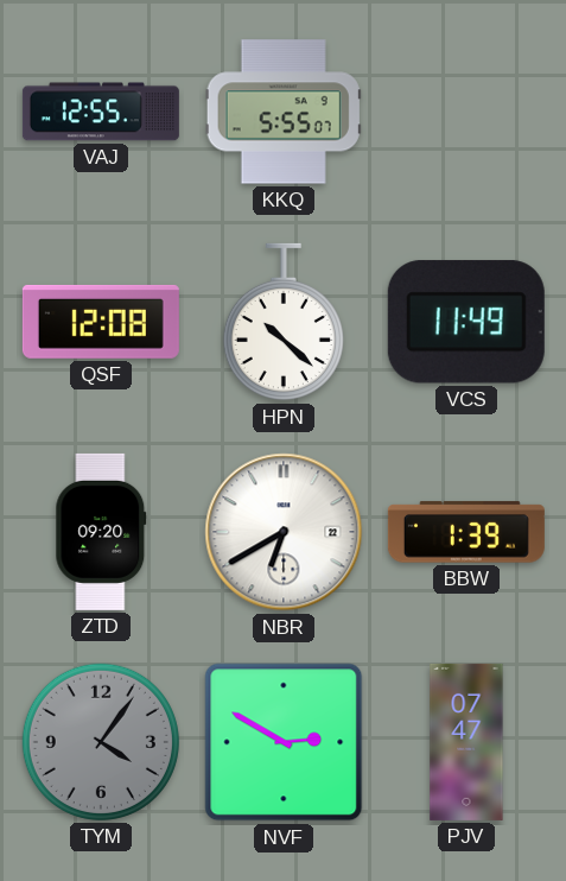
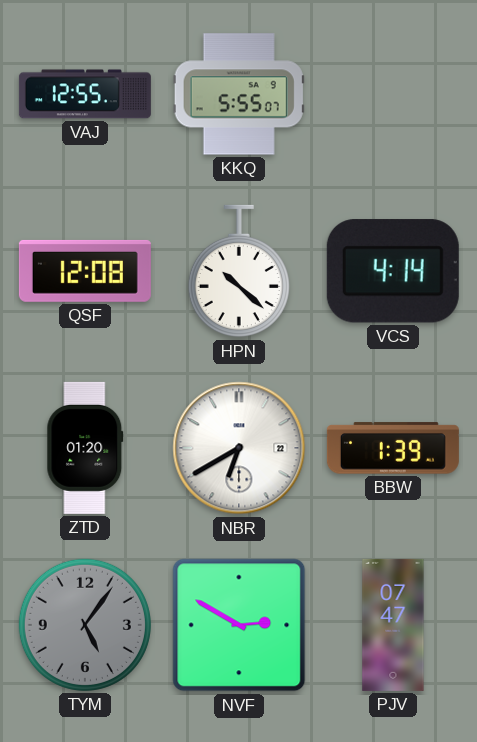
VCS: 11:49 -> 4:14
ZTD: 09:20 -> 01:20
TYM: 4:06 -> 5:06
